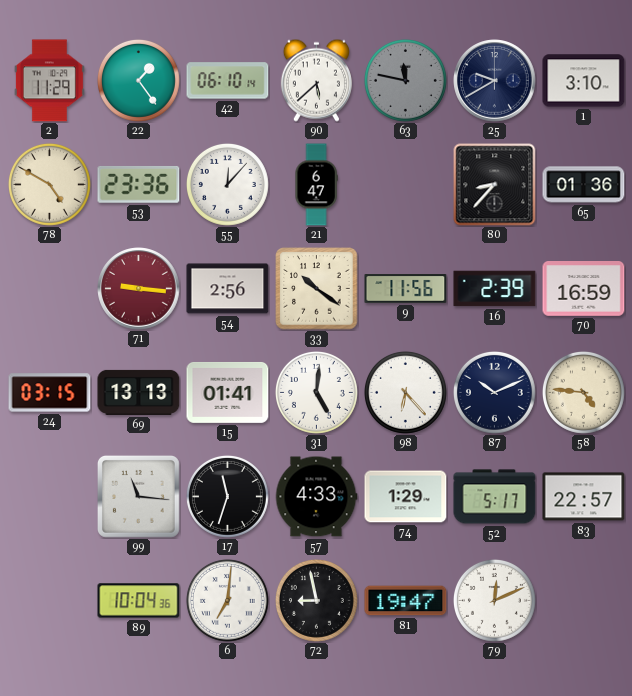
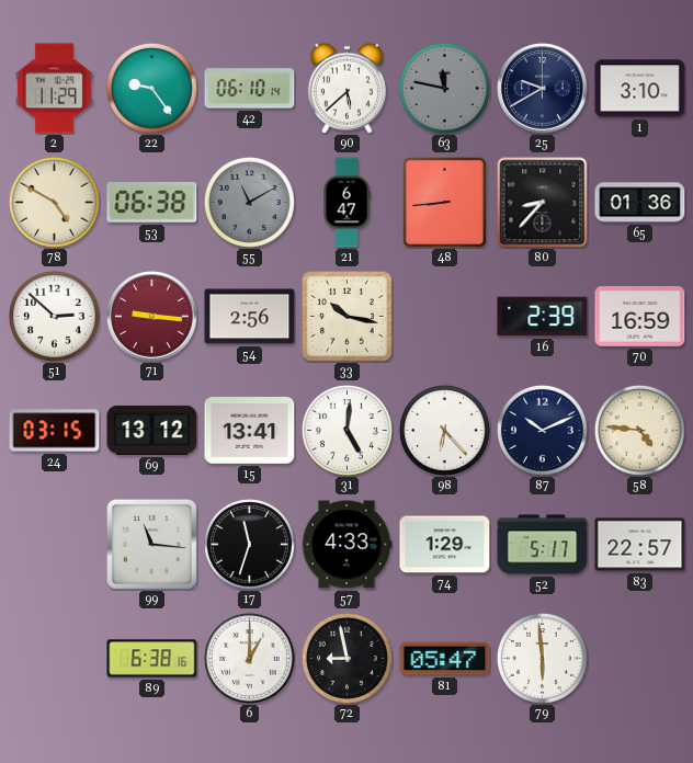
22: 1:24 -> 9:24
53: 23:36 -> 06:38
55: 12:07 -> 11:10
55 dial: white -> grey
48: none -> 8:44
51: none -> 2:52
33: 10:21 -> 10:17
9: 11:56 -> none
69: 13:13 -> 13:12
15: 01:41 -> 13:41
89: 10:04 -> 6:38
6: 7:01 -> 1:00
81: 19:47 -> 05:47
79: 12:11 -> 5:59
